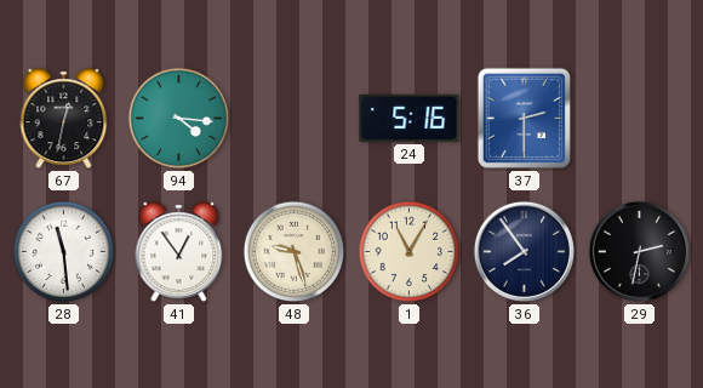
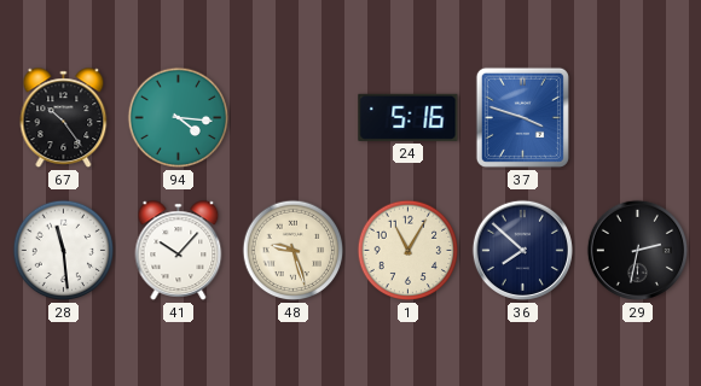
67: 12:32 -> 10:24
37: 2:30 -> 3:48
41: 12:54 -> 10:07
36: 7:54 -> 7:52
